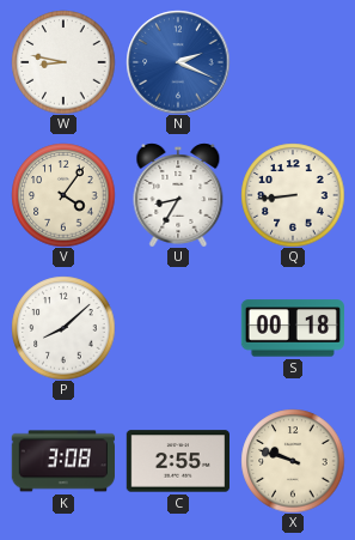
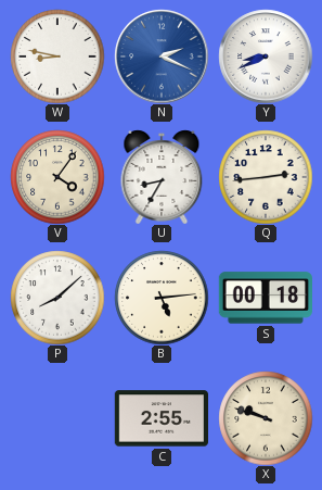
Y: none -> 8:41
Q: 8:44 -> 2:44
B: none -> 5:14
K: 3:08 -> none
